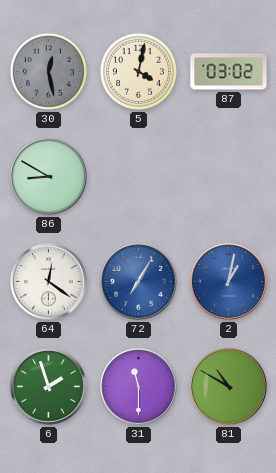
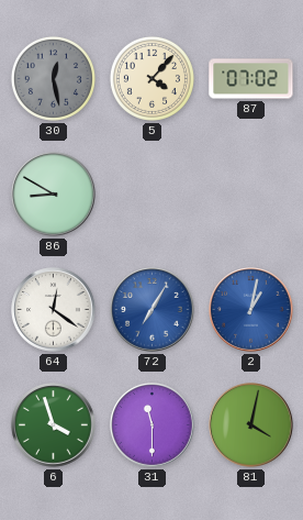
5: 4:02 -> 4:07
87: 03:02 -> 07:02
6: 1:57 -> 3:57
81: 10:50 -> 4:02
